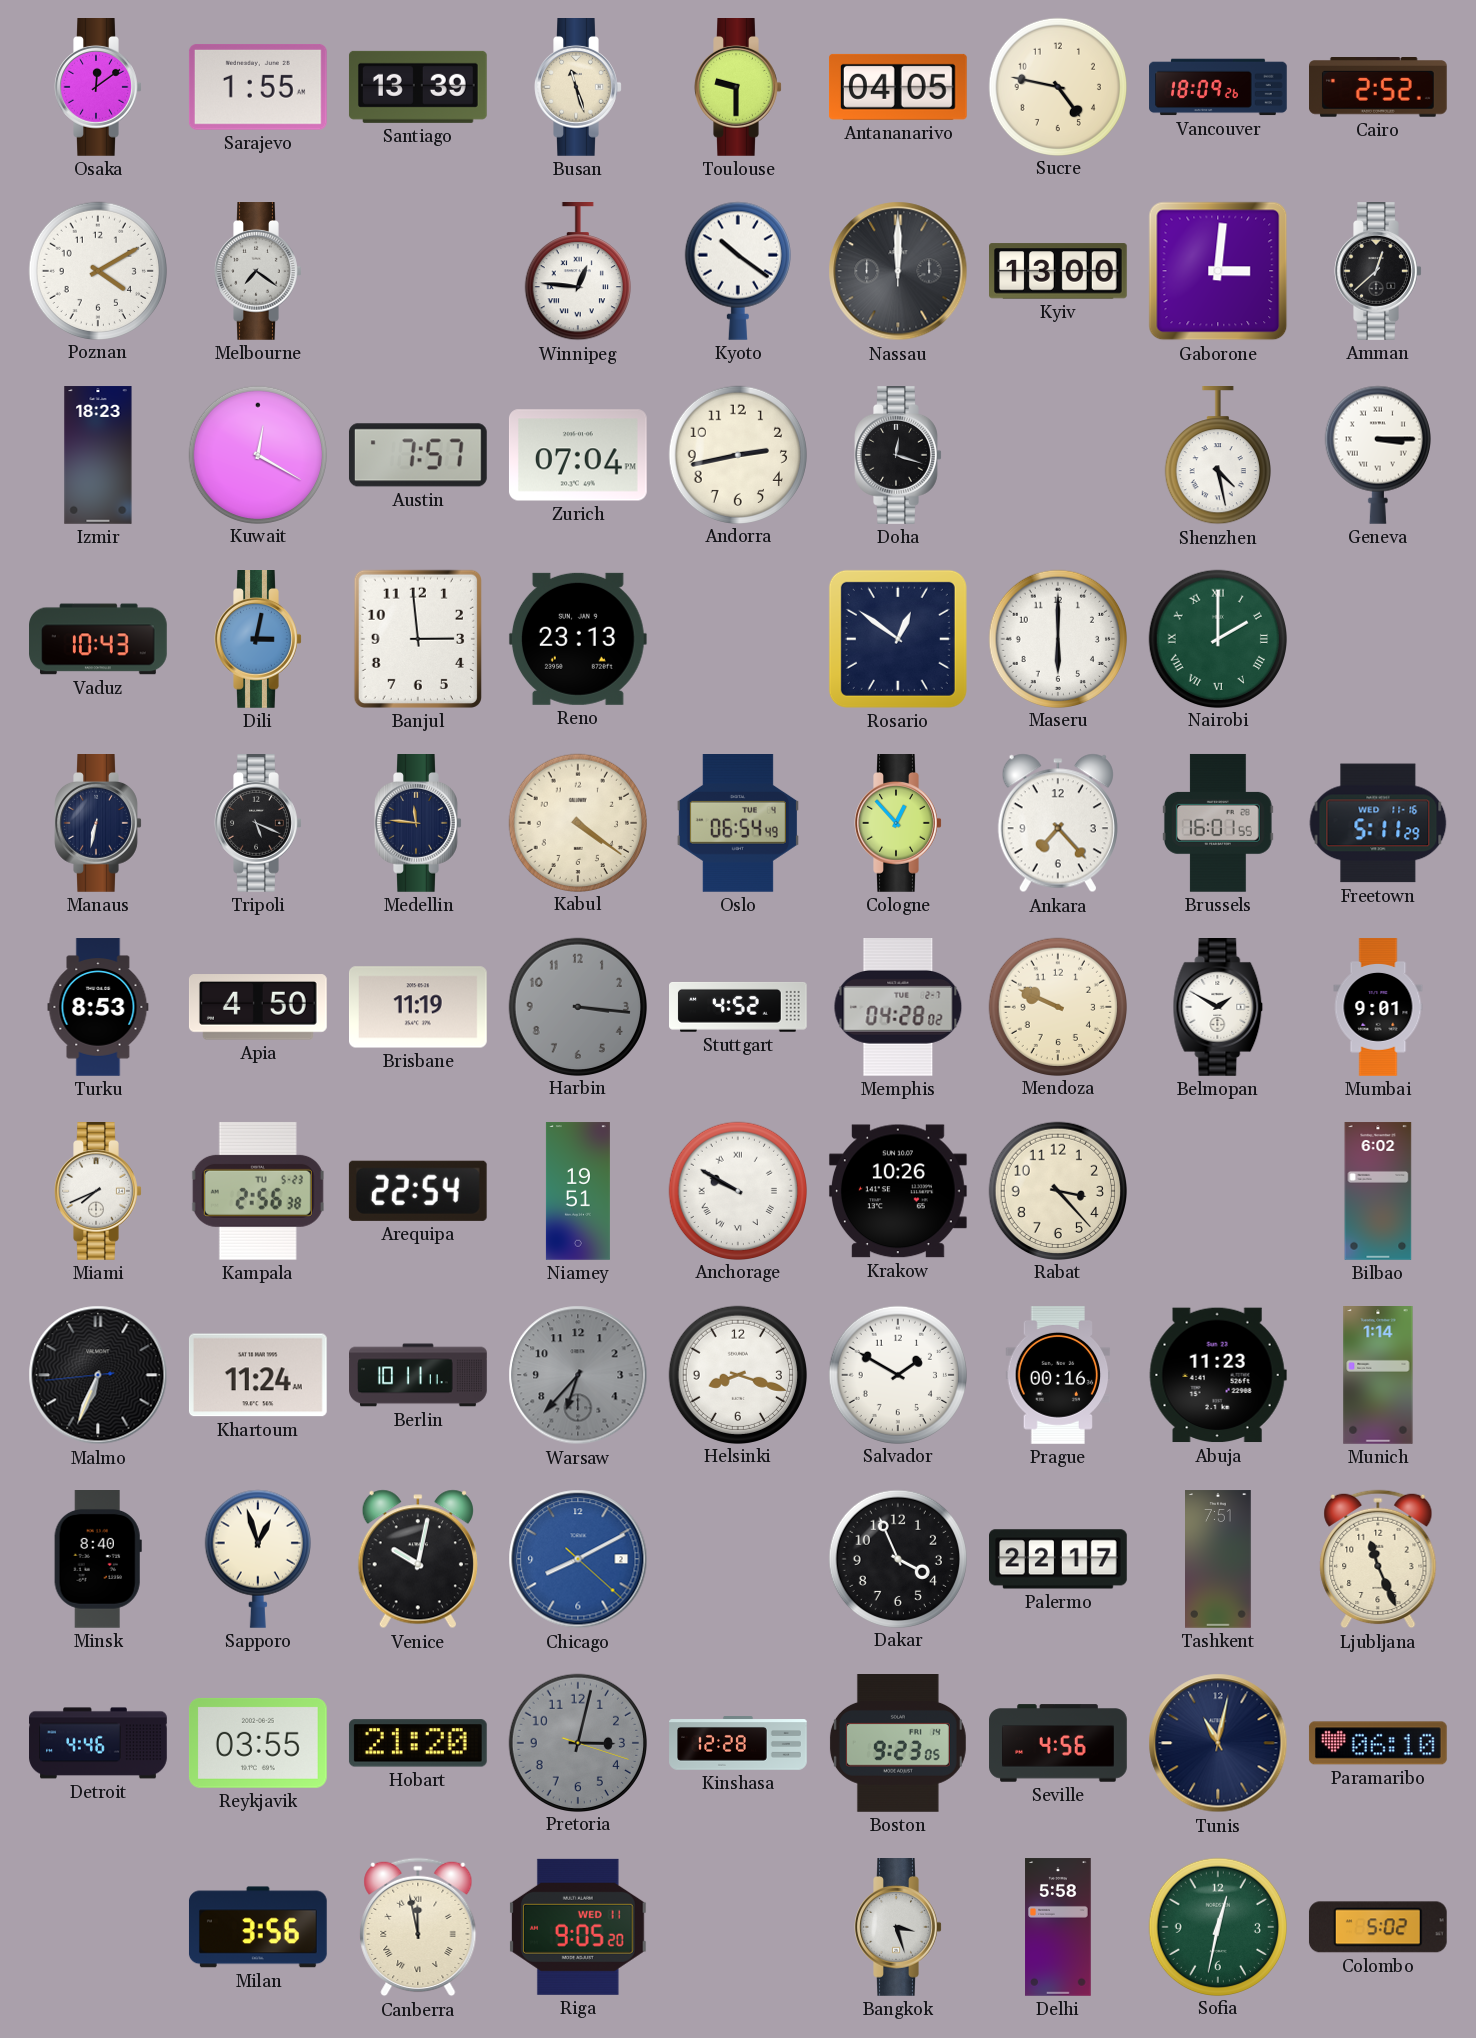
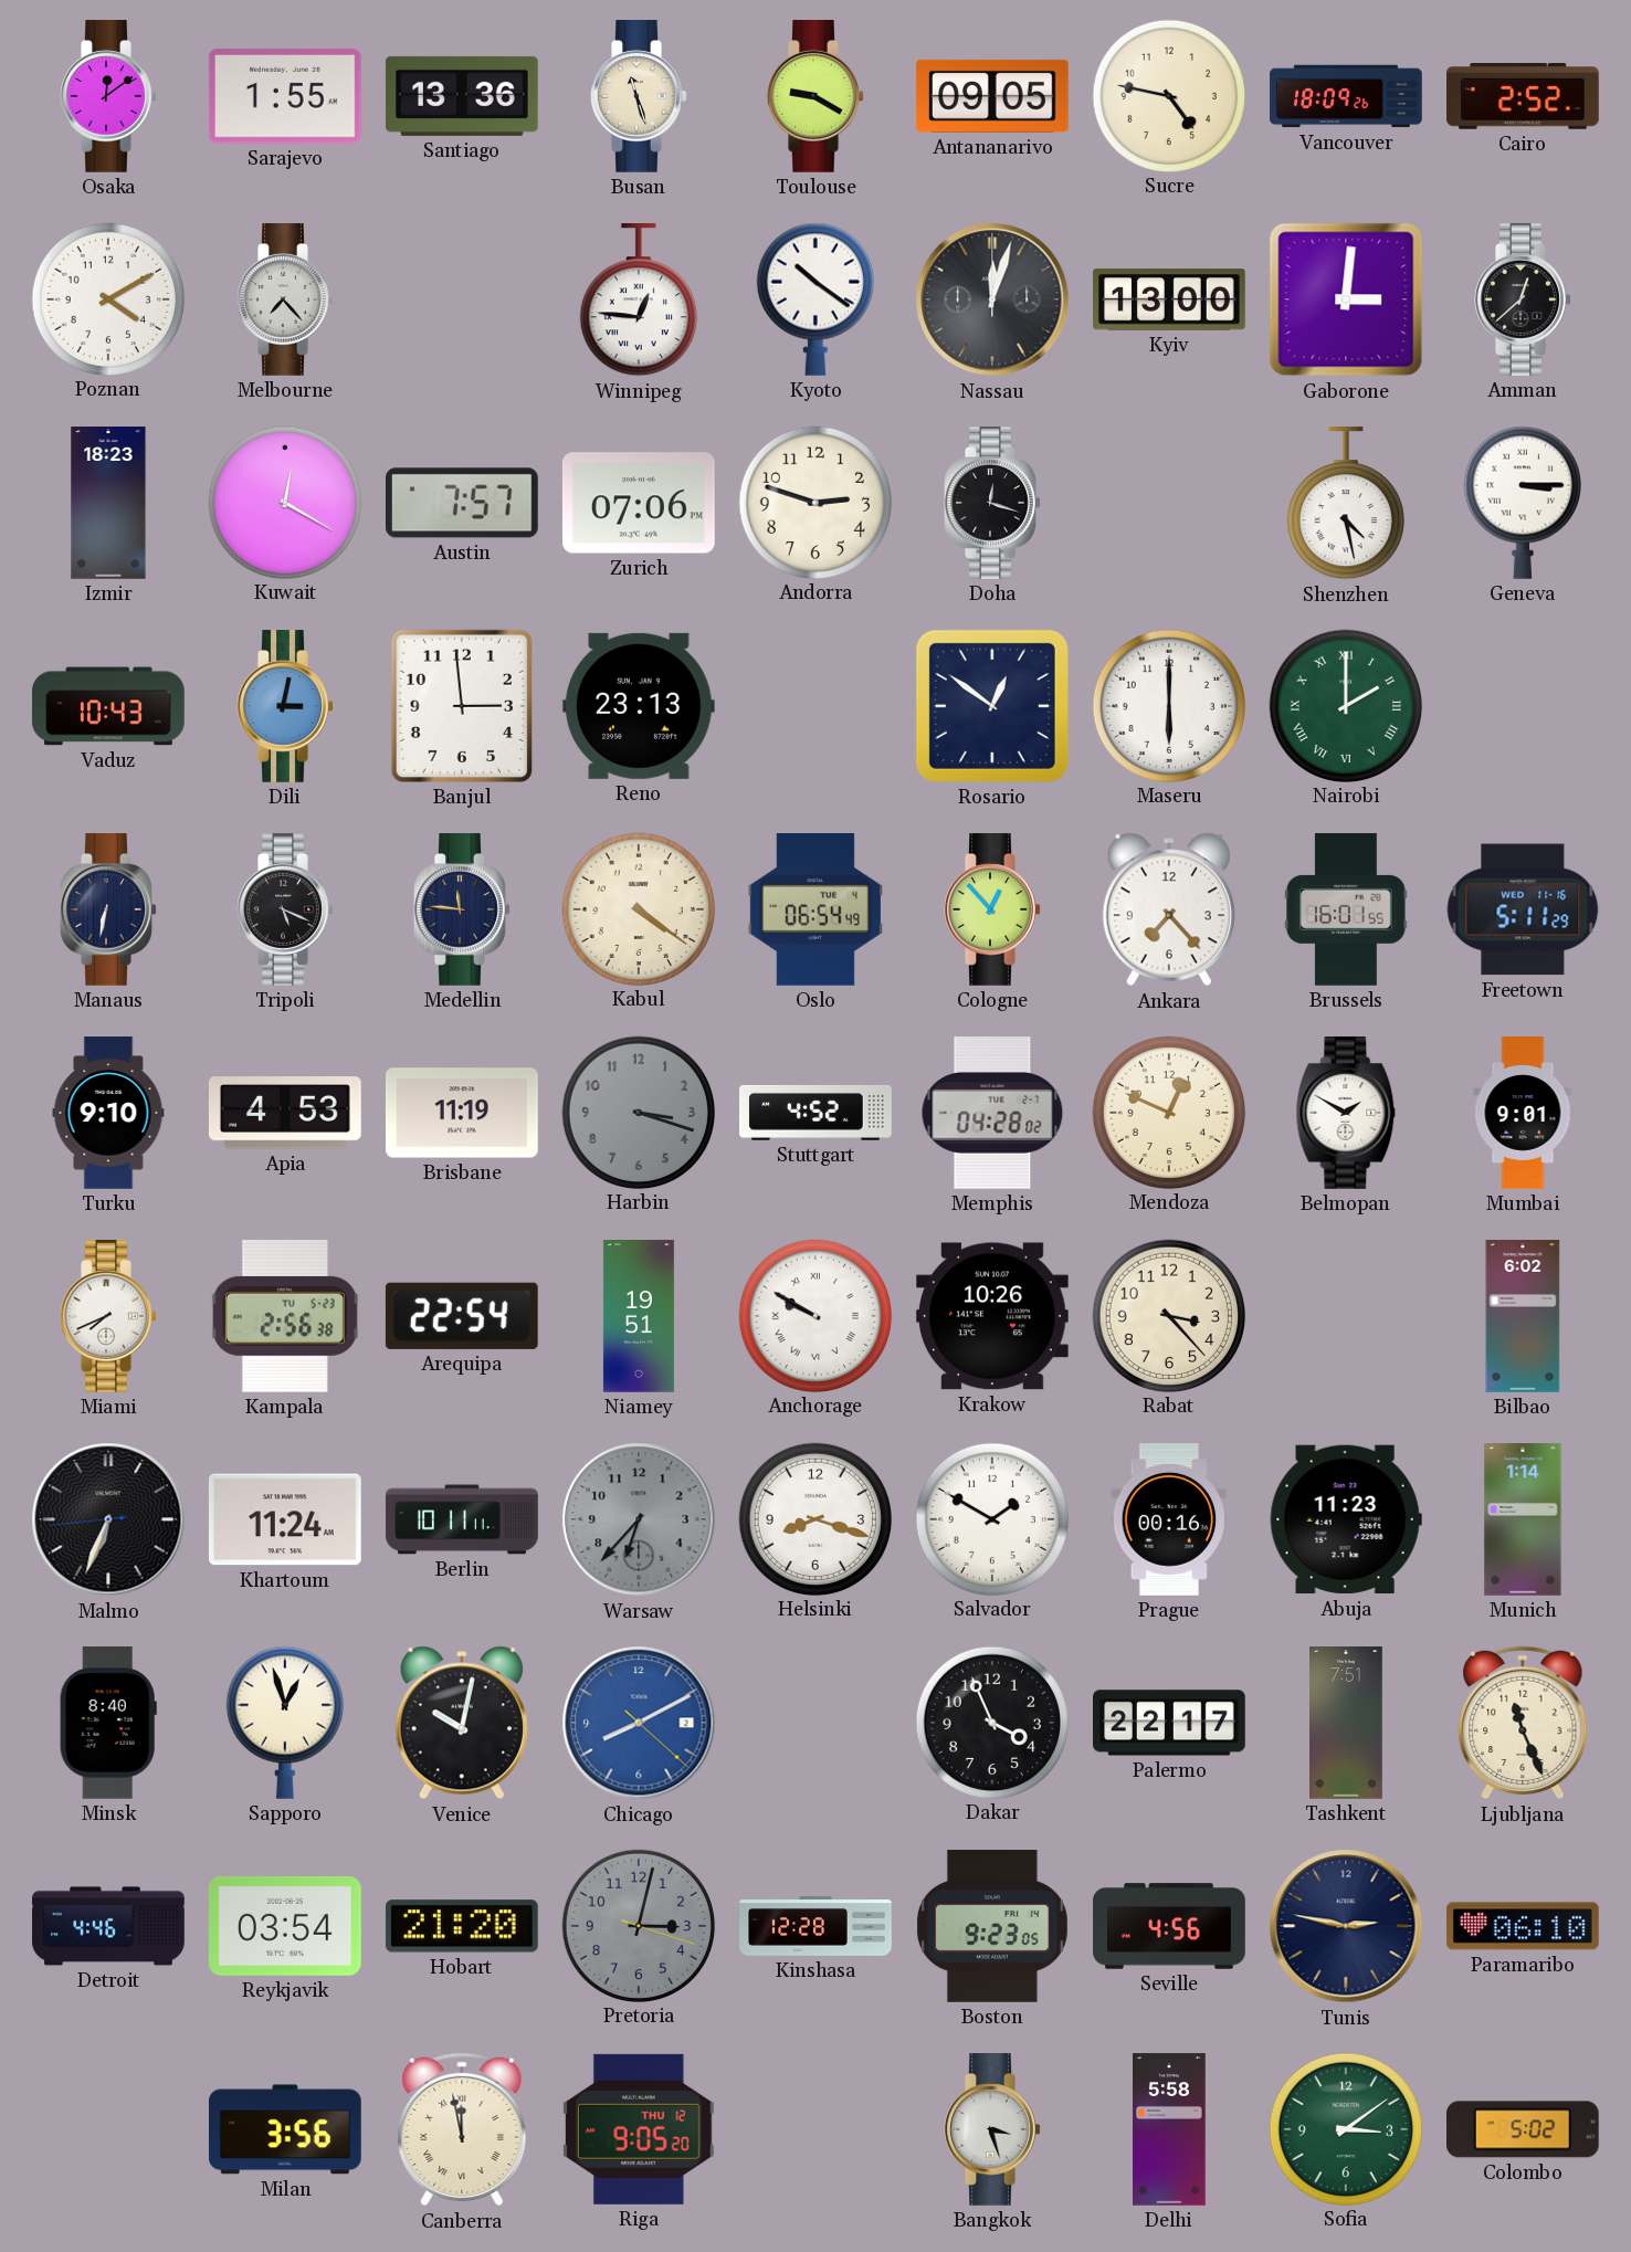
Santiago: 13:39 -> 13:36
Toulouse: 9:30 -> 9:20
Antananarivo: 04:05 -> 09:05
Melbourne: 7:21 -> 7:23
Nassau: 12:00 -> 12:03
Zurich: 07:04 -> 07:06
Andorra: 2:43 -> 2:48
Turku: 8:53 -> 9:10
Apia: 4:50 -> 4:53
Harbin: 3:16 -> 3:18
Mendoza: 9:49 -> 12:49
Reykjavik: 03:55 -> 03:54
Tunis: 11:02 -> 2:47
Riga date: WED 11 -> THU 12
Sofia: 12:32 -> 3:09
